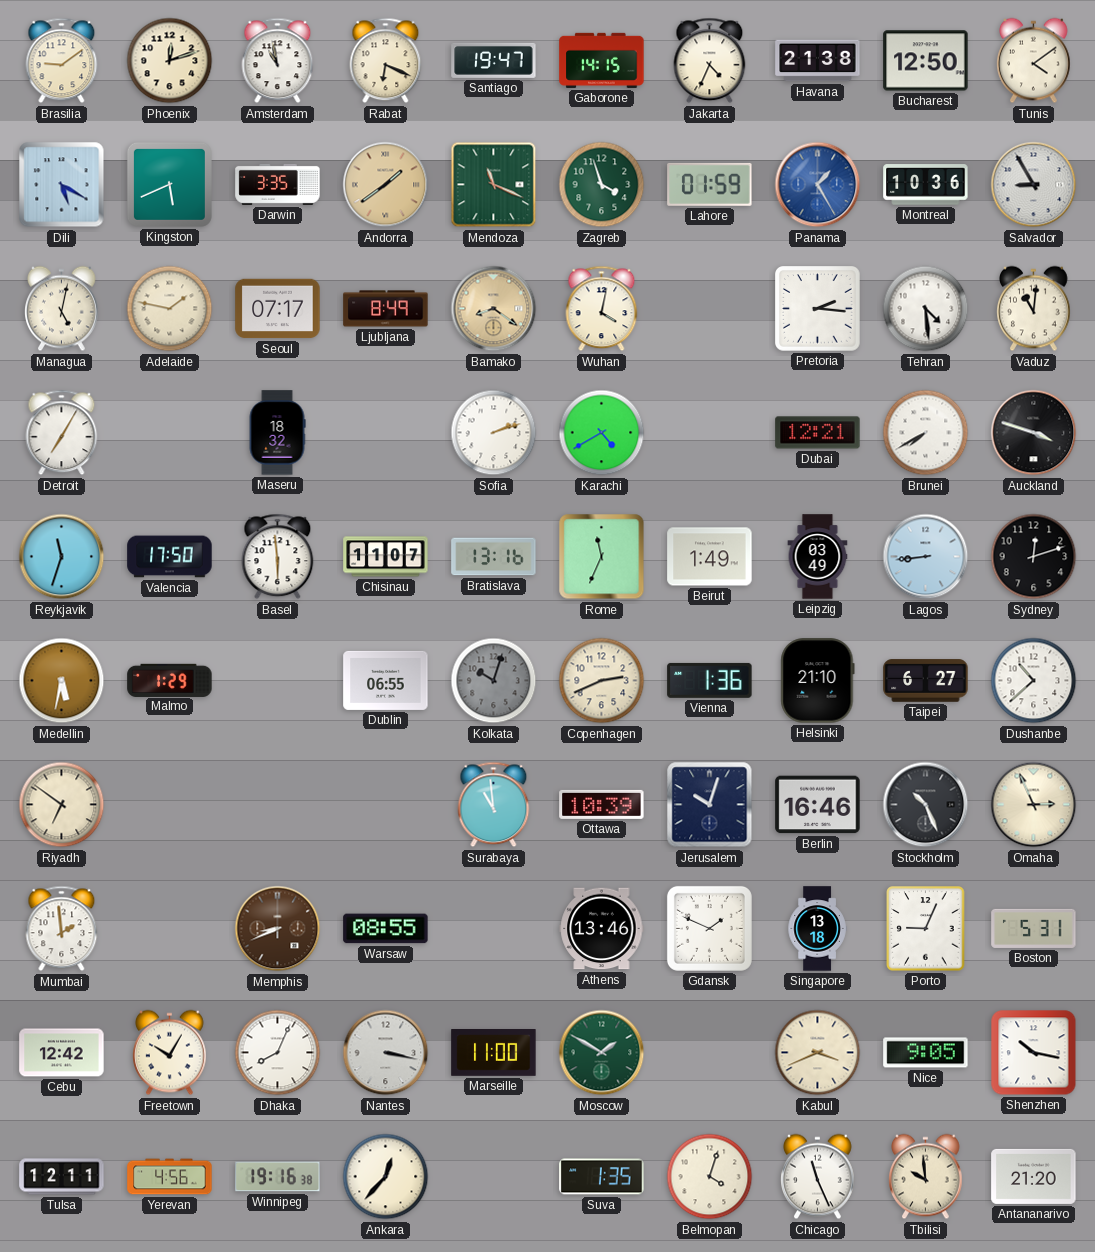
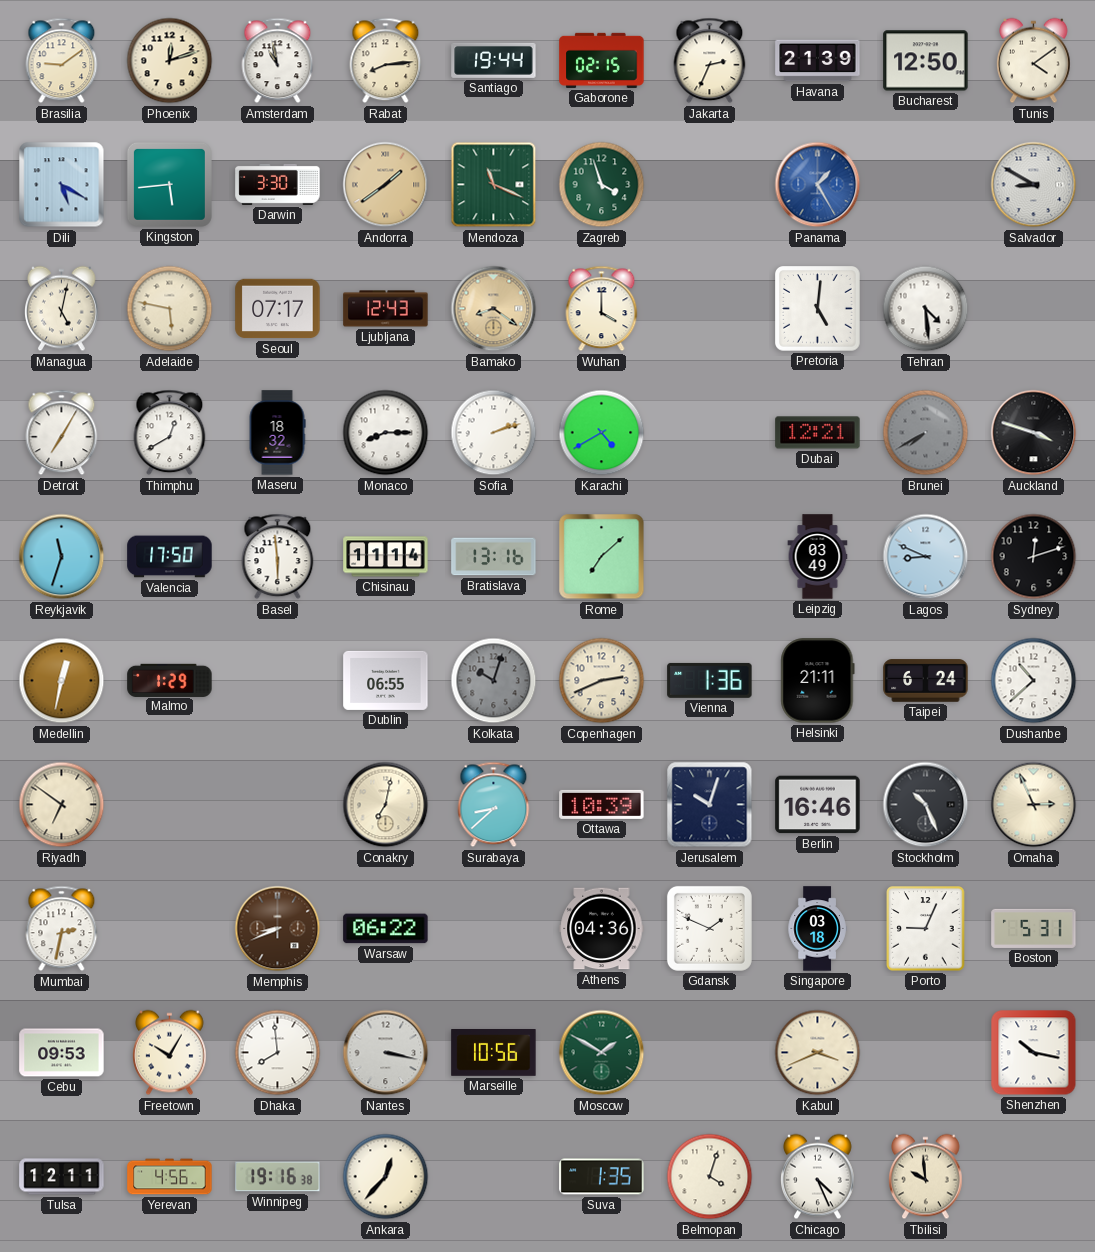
Rabat: 6:19 -> 8:14
Santiago: 19:47 -> 19:44
Gaborone: 14:15 -> 02:15
Jakarta: 4:34 -> 2:34
Havana: 21:38 -> 21:39
Kingston: 5:41 -> 5:44
Darwin: 3:35 -> 3:30
Lahore: 01:59 -> none
Montreal: 10:36 -> none
Salvador: 8:55 -> 8:50
Adelaide: 1:47 -> 5:47
Ljubljana: 8:49 -> 12:43
Wuhan: 4:02 -> 4:00
Pretoria: 2:16 -> 5:01
Vaduz: 11:01 -> none
Thimphu: none -> 12:40
Monaco: none -> 8:15
Brunei dial: white -> grey
Chisinau: 11:07 -> 11:14
Rome: 11:34 -> 7:08
Beirut: 1:49 -> none
Lagos: 8:44 -> 8:49
Medellin: 5:32 -> 12:32
Helsinki: 21:10 -> 21:11
Taipei: 6:27 -> 6:24
Conakry: none -> 7:02
Surabaya: 10:59 -> 8:38
Mumbai: 1:59 -> 2:32
Warsaw: 08:55 -> 06:22
Athens: 13:46 -> 04:36
Singapore: 13:18 -> 03:18
Cebu: 12:42 -> 09:53
Dhaka: 8:04 -> 7:59
Marseille: 11:00 -> 10:56
Nice: 9:05 -> none
Chicago: 11:26 -> 4:26
Antananarivo: 21:20 -> none
